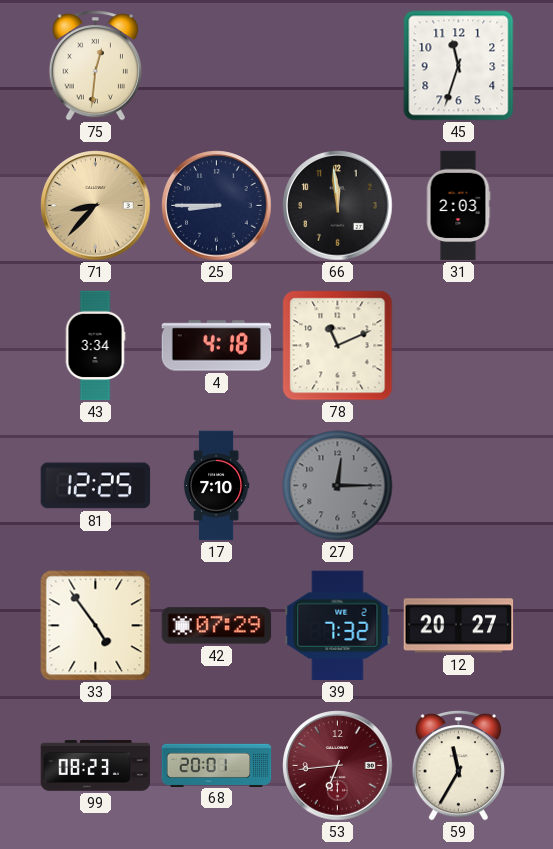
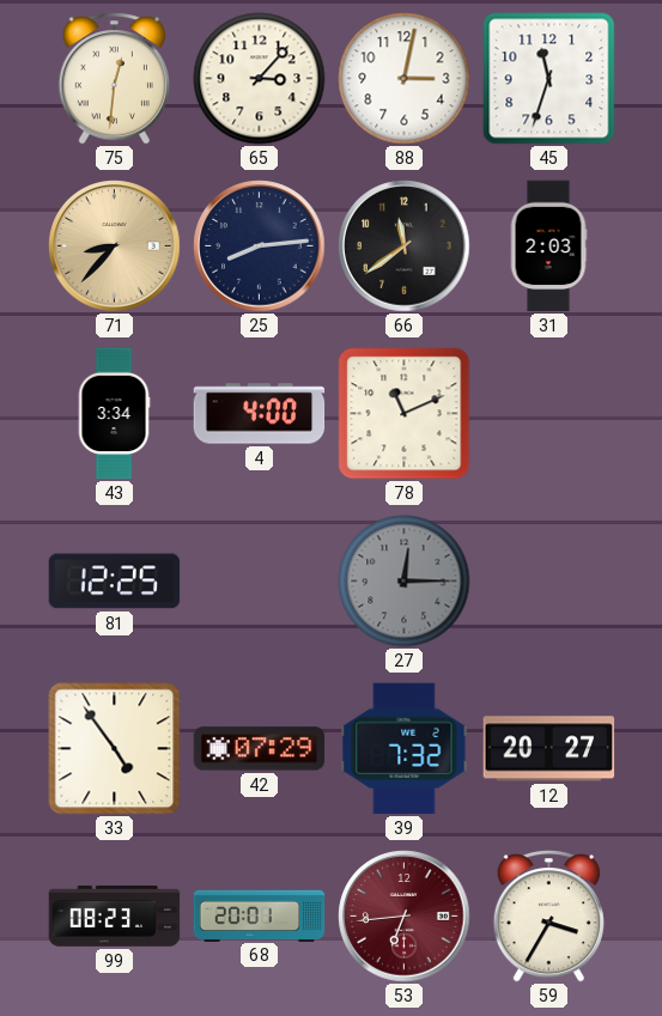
65: none -> 3:07
88: none -> 3:02
25: 8:45 -> 8:14
66: 11:59 -> 11:39
4: 4:18 -> 4:00
17: 7:10 -> none
59: 11:35 -> 3:35
